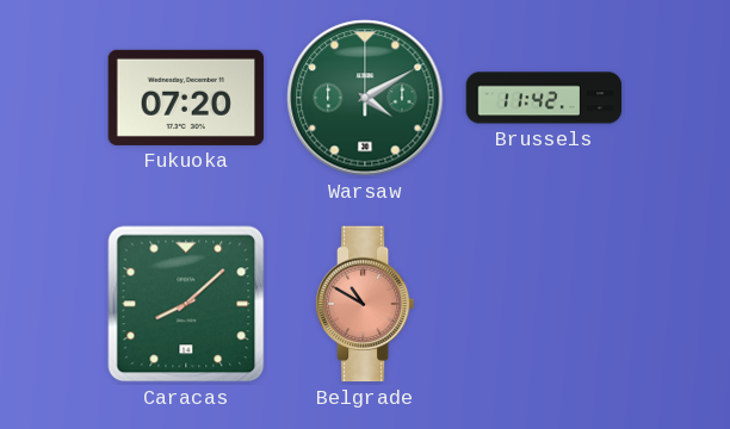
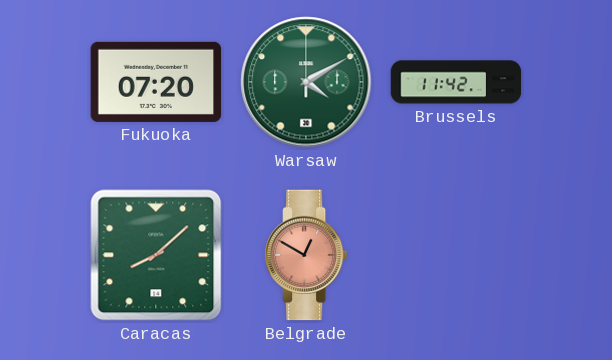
Belgrade: 10:50 -> 12:50
